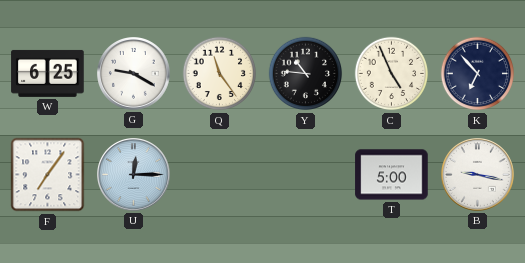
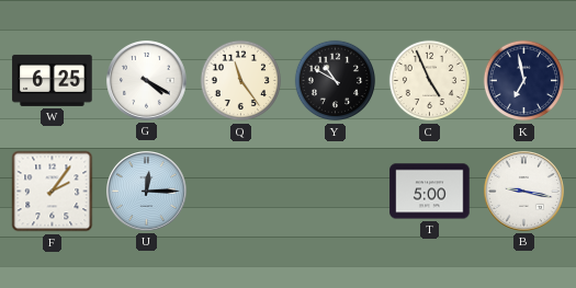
G: 9:20 -> 4:20
Y: 10:46 -> 10:50
K: 6:53 -> 6:58
F: 7:06 -> 2:06
